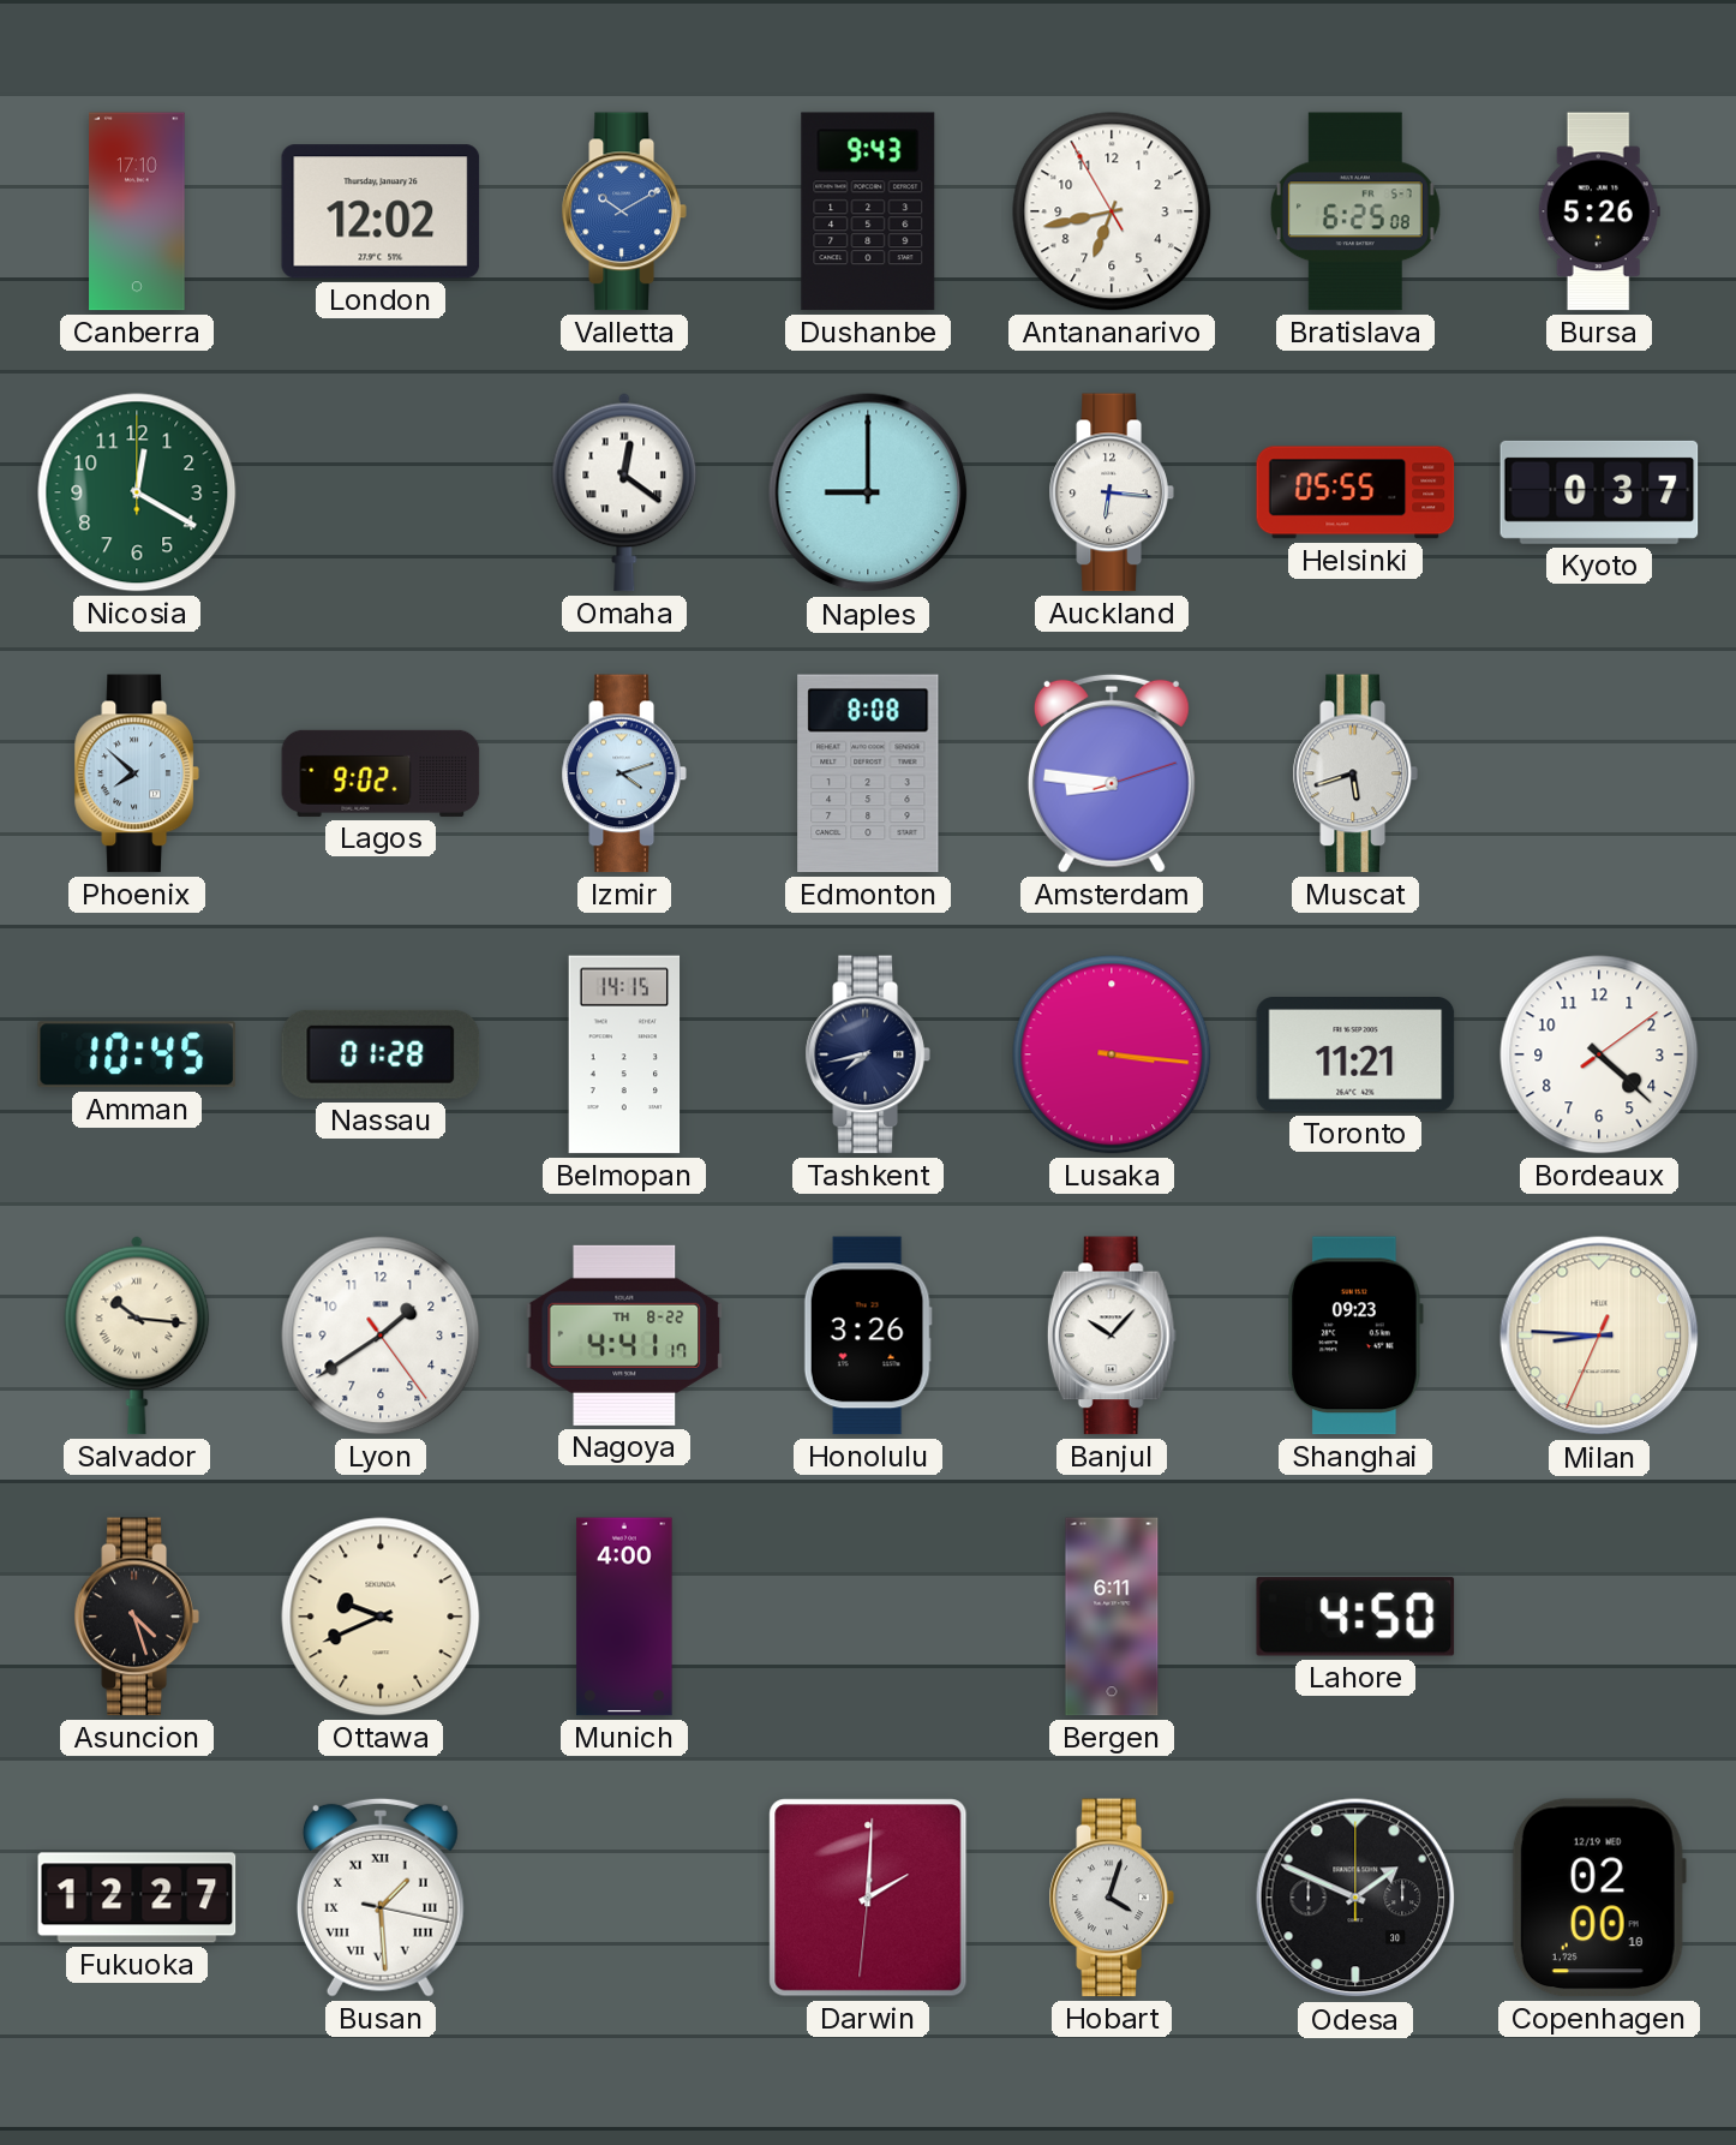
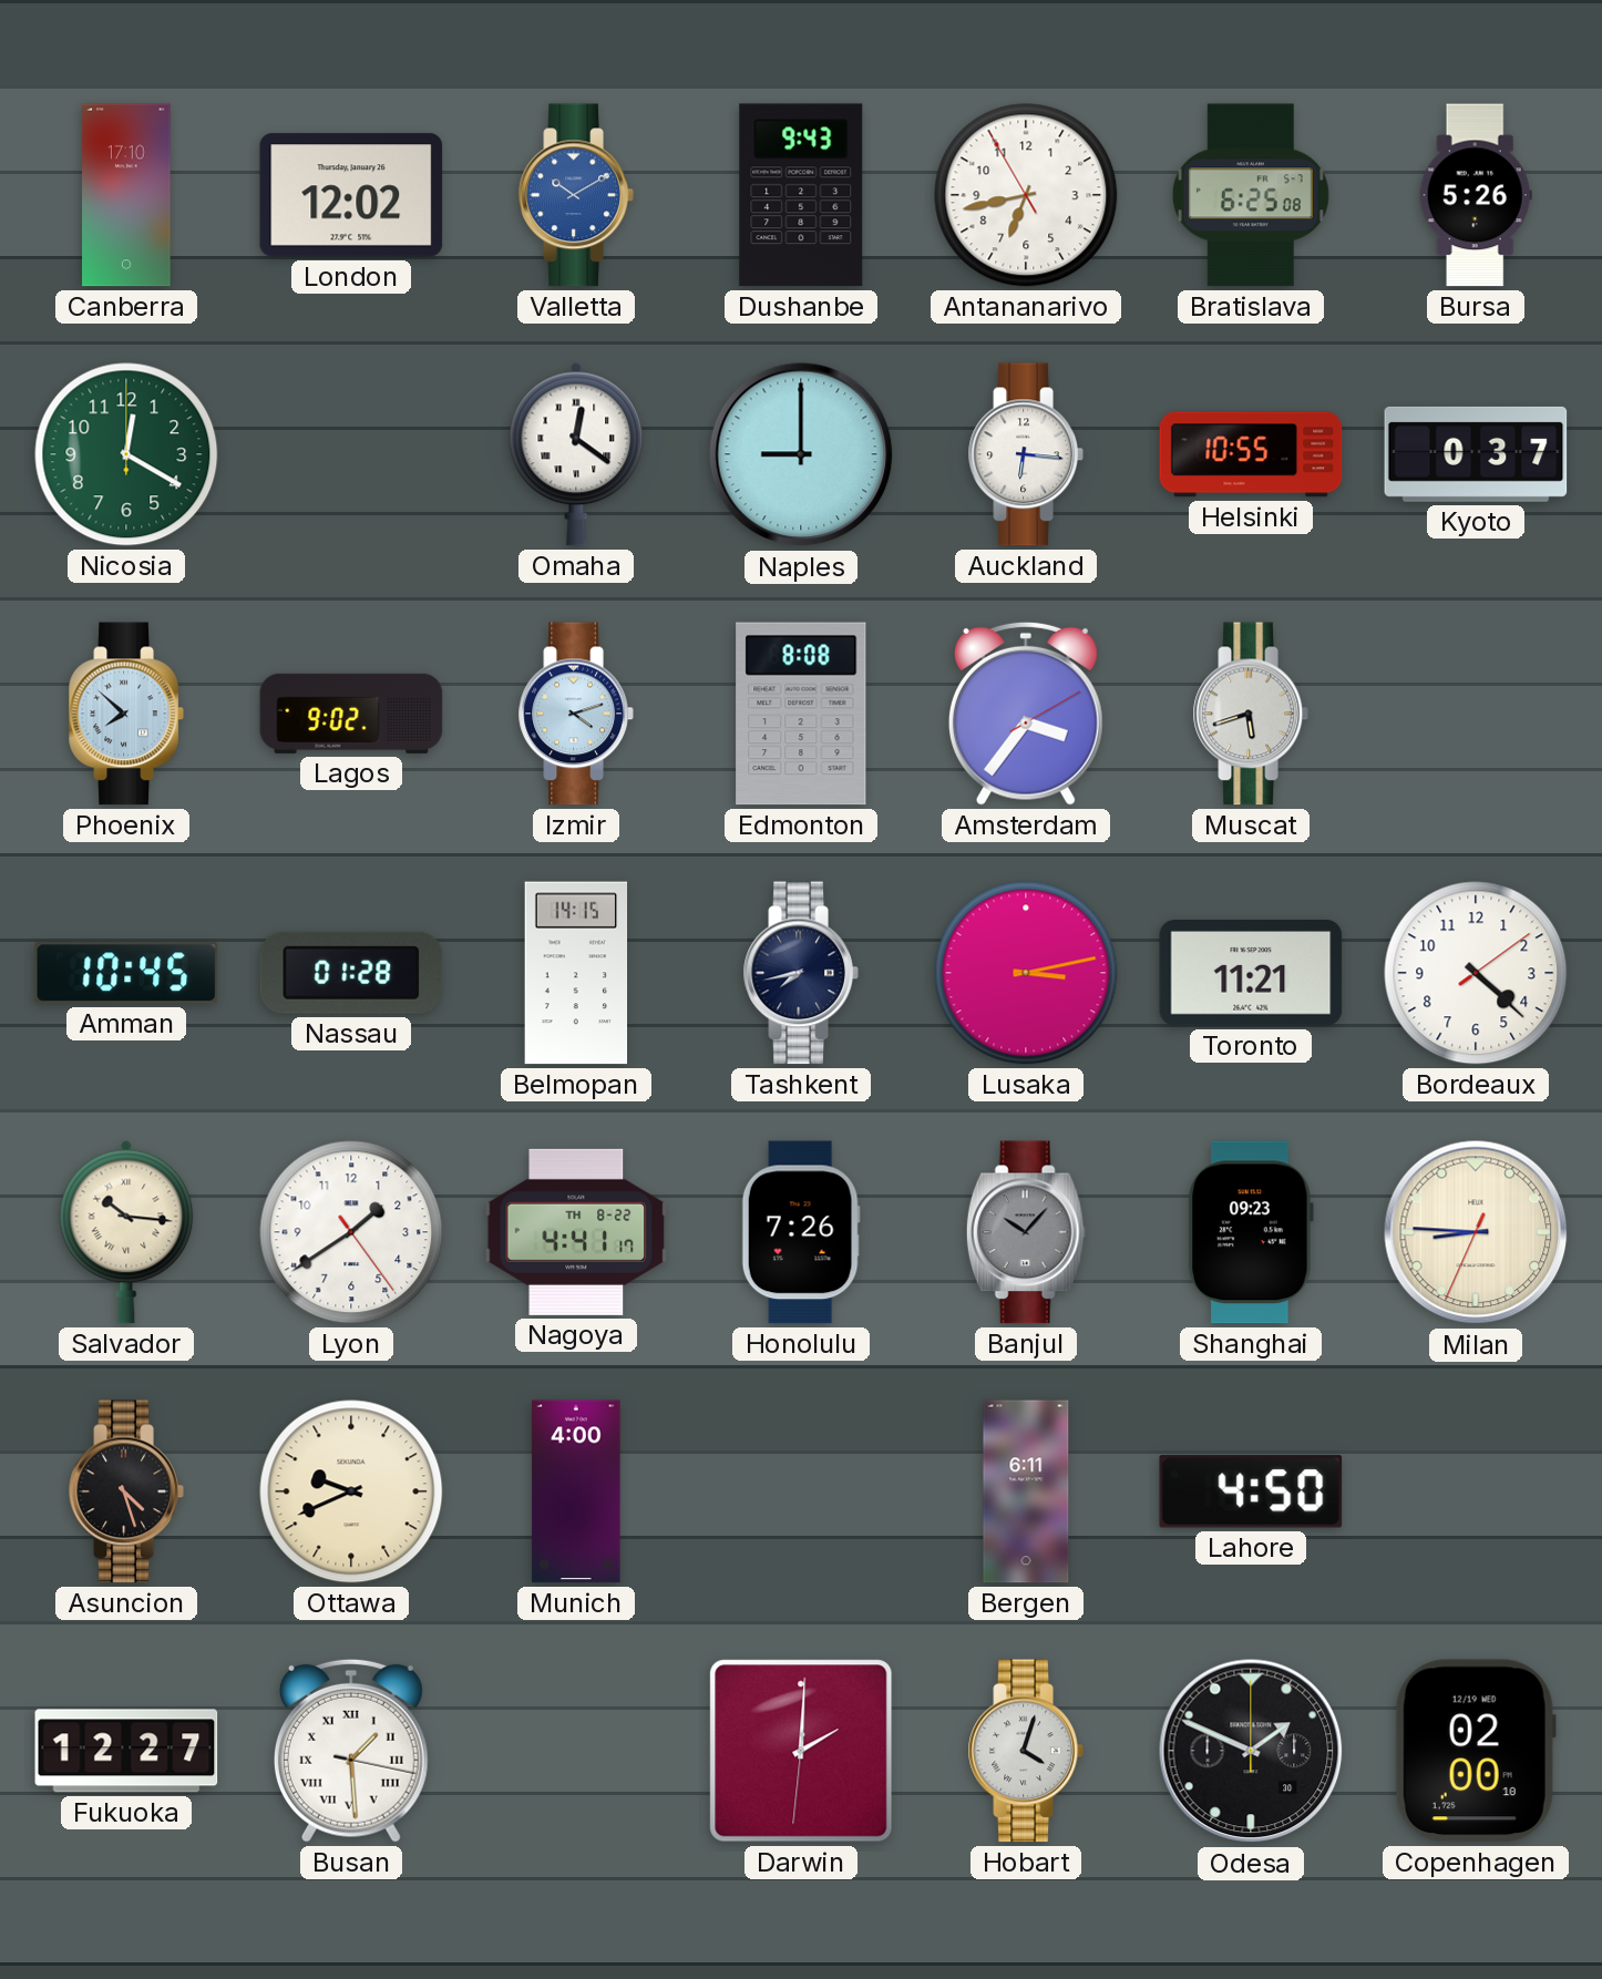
Helsinki: 05:55 -> 10:55
Amsterdam: 8:46 -> 3:36
Lusaka: 3:16 -> 3:13
Honolulu: 3:26 -> 7:26
Banjul dial: white -> grey
